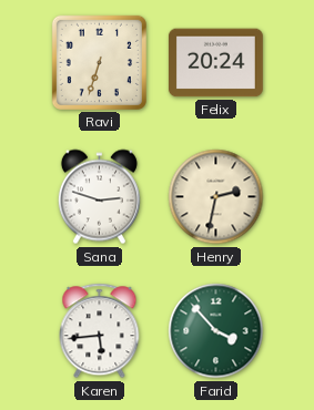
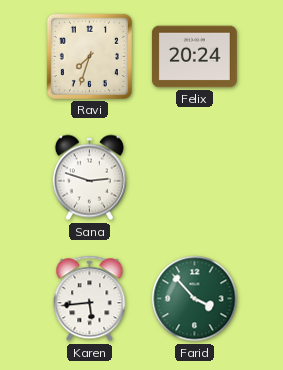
Ravi: 6:33 -> 7:33
Henry: 2:32 -> none
